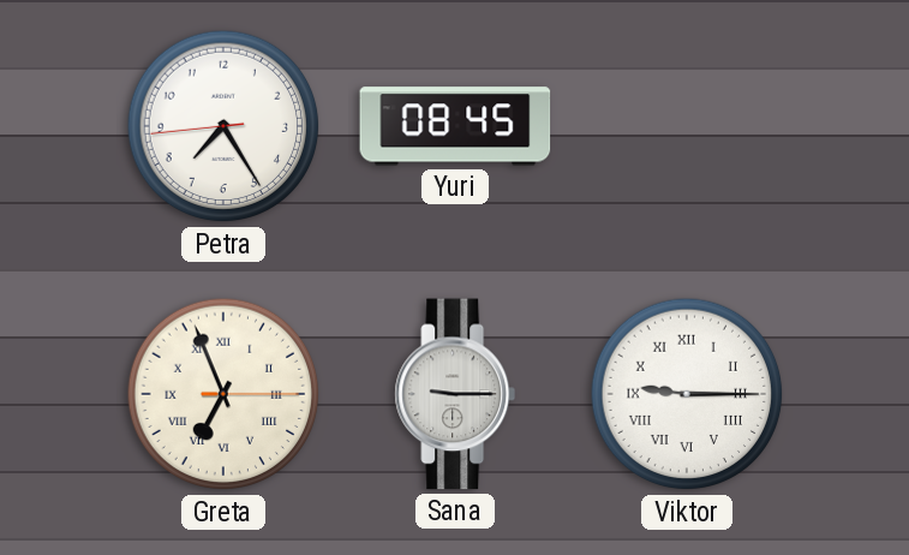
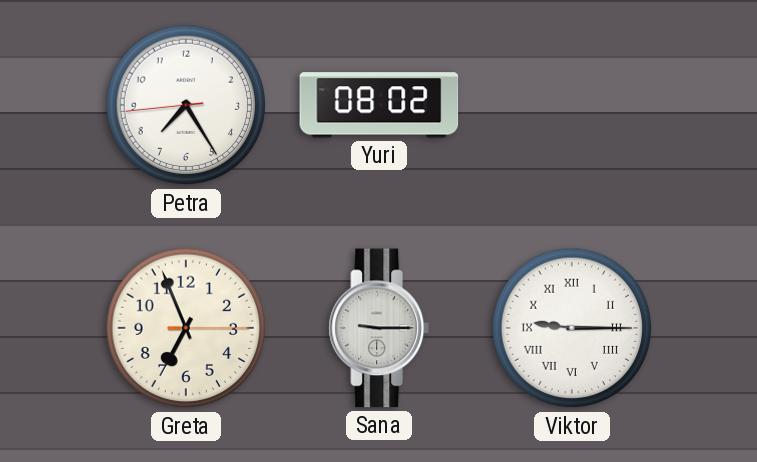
Yuri: 08:45 -> 08:02
Greta numerals: Roman -> Arabic
